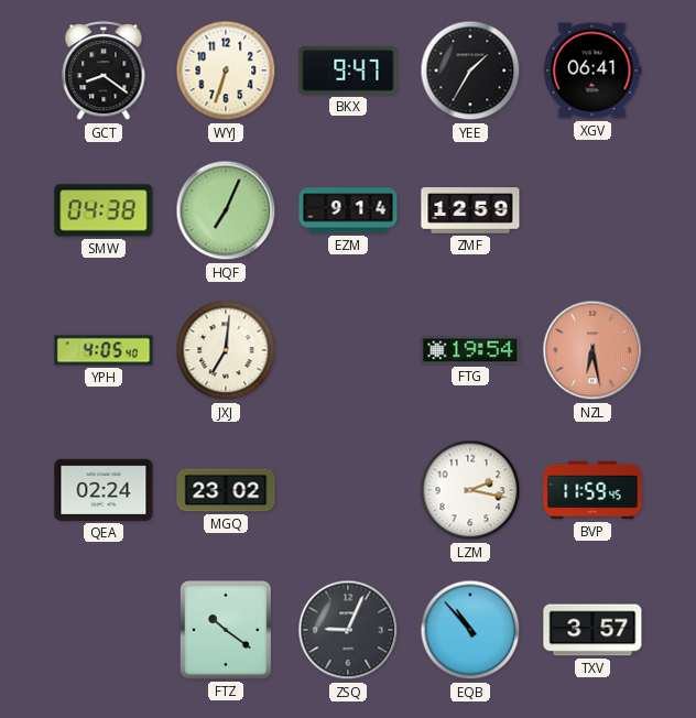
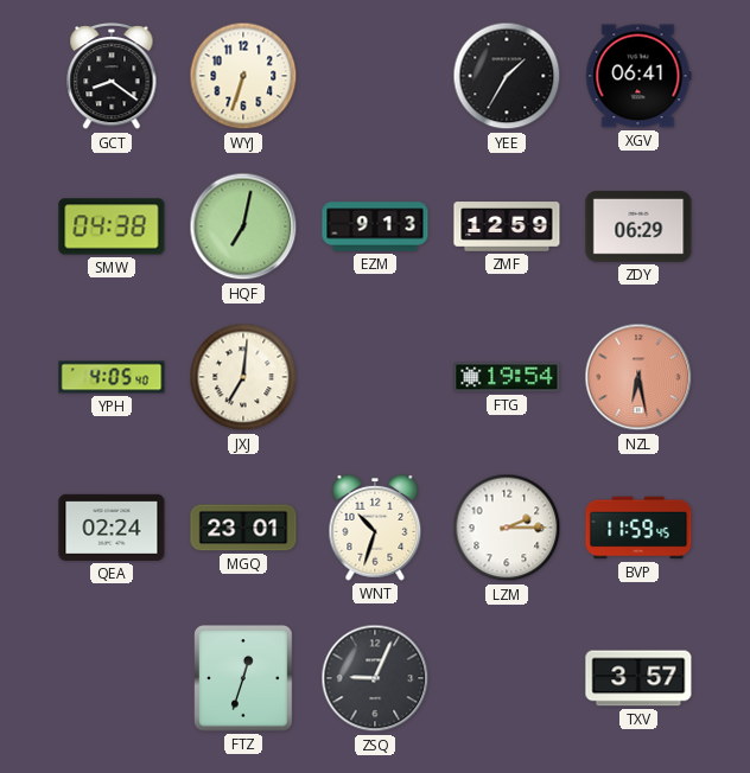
BKX: 9:47 -> none
HQF: 7:04 -> 7:02
EZM: 9:14 -> 9:13
ZDY: none -> 06:29
MGQ: 23:02 -> 23:01
WNT: none -> 10:33
LZM: 2:17 -> 2:15
FTZ: 10:21 -> 12:33
EQB: 10:53 -> none
